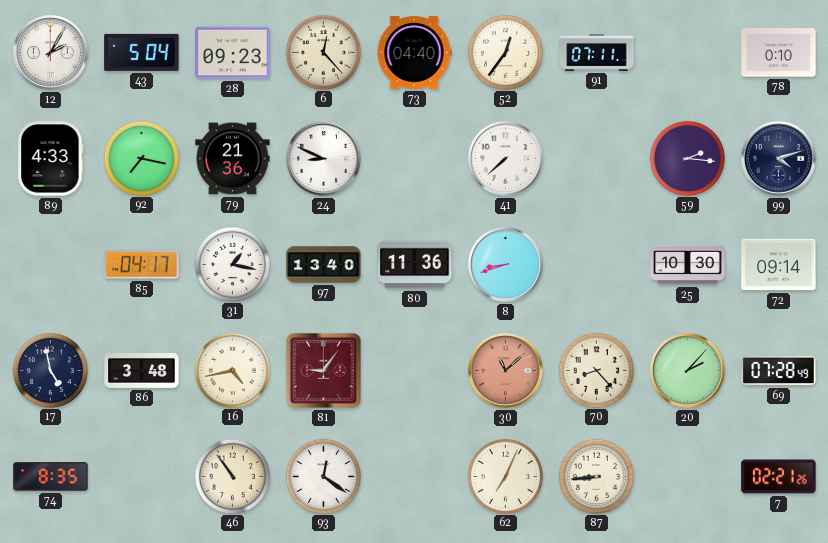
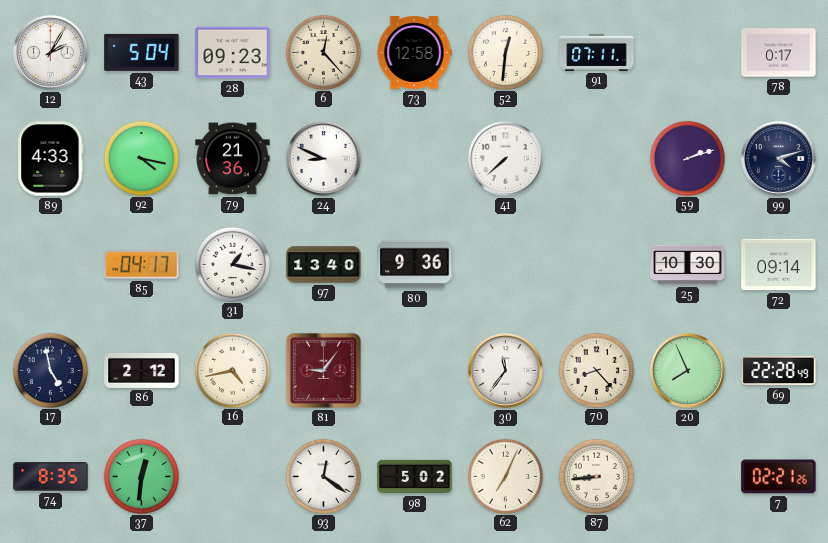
73: 04:40 -> 12:58
52: 12:36 -> 12:31
78: 0:10 -> 0:17
92: 7:17 -> 4:17
59: 2:16 -> 2:12
80: 11:36 -> 9:36
8: 8:42 -> none
86: 3:48 -> 2:12
30: 11:08 -> 11:36
30 dial: salmon -> white
20: 2:07 -> 7:56
69: 07:28 -> 22:28
37: none -> 12:31
46: 10:54 -> none
98: none -> 5:02
